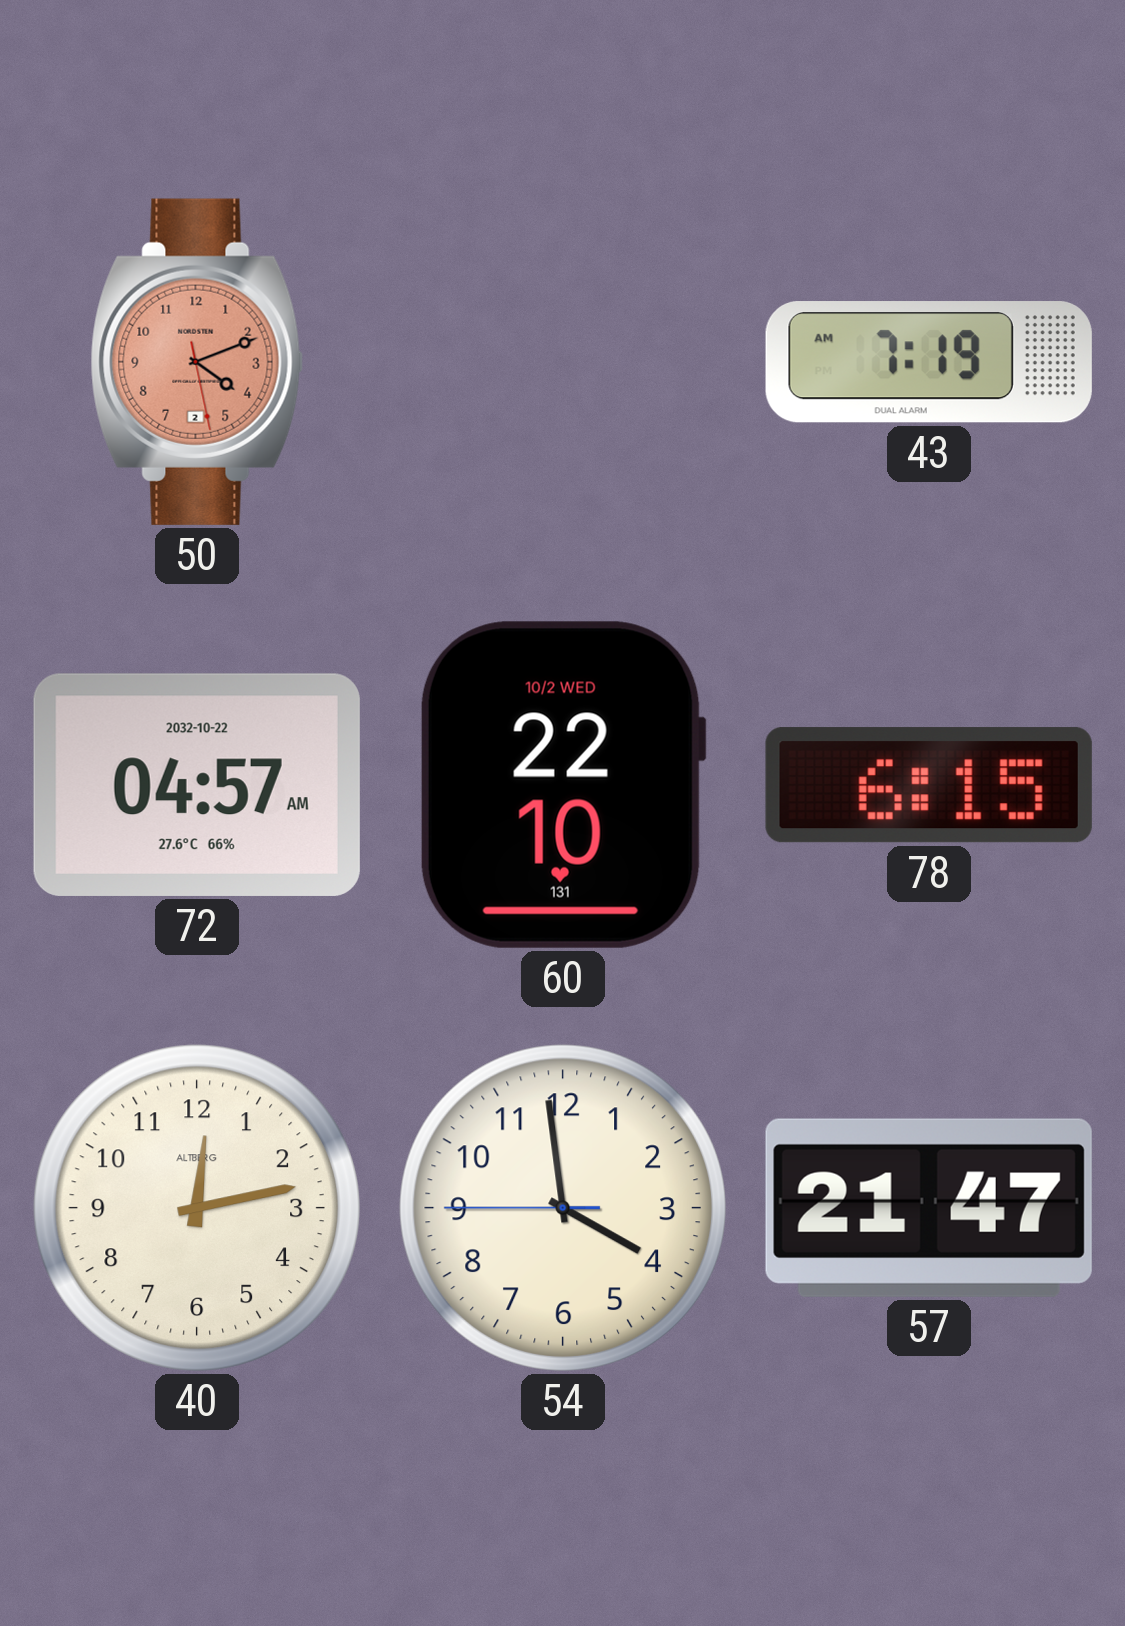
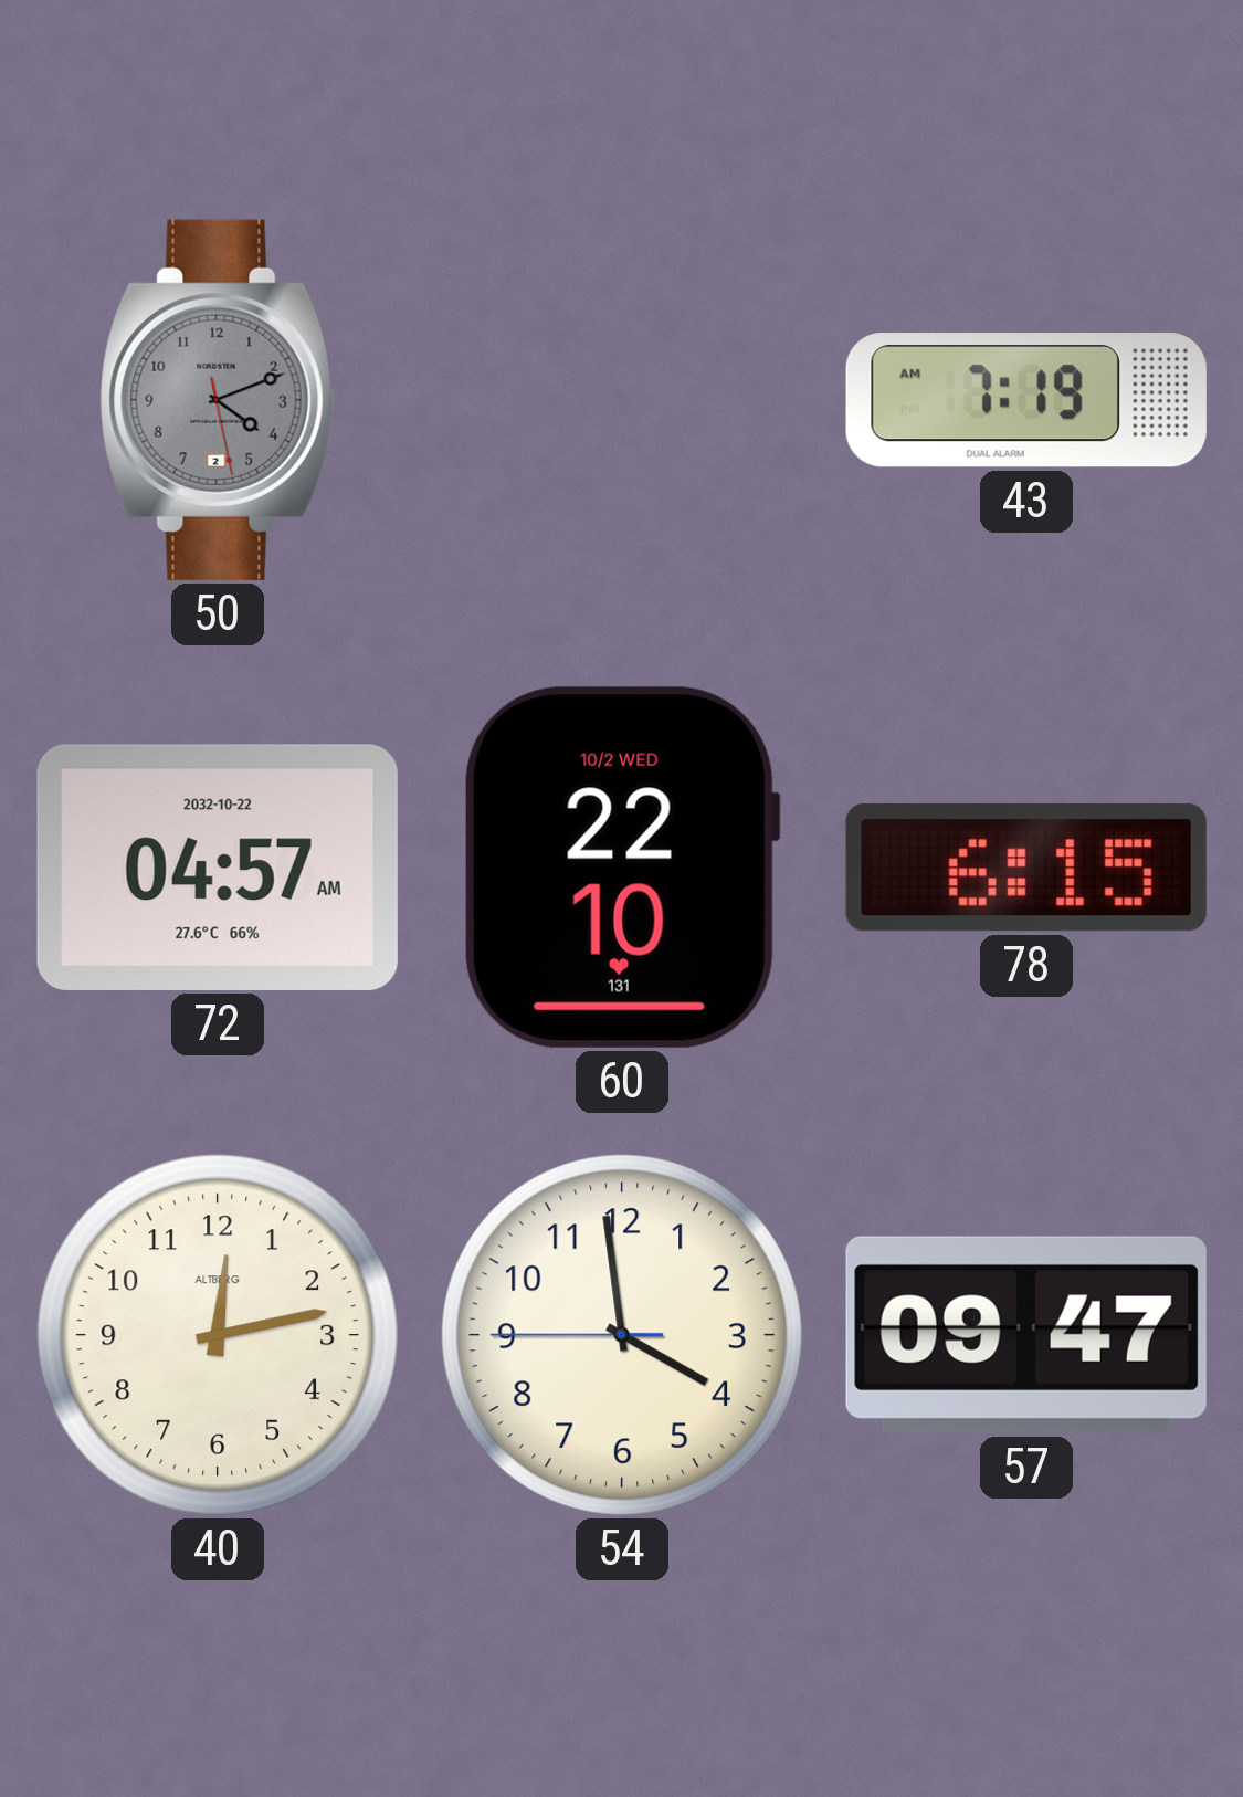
50 dial: salmon -> grey
57: 21:47 -> 09:47
